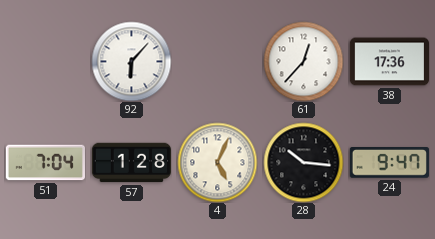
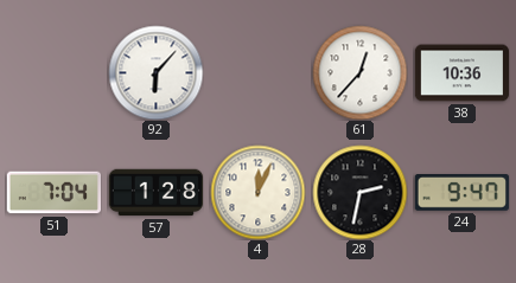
38: 17:36 -> 10:36
4: 5:04 -> 12:04
28: 10:16 -> 2:32
